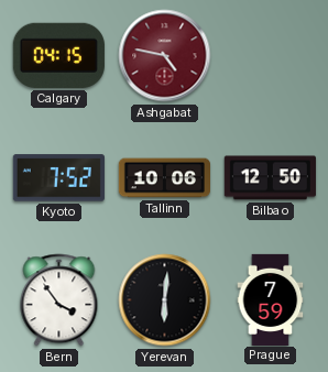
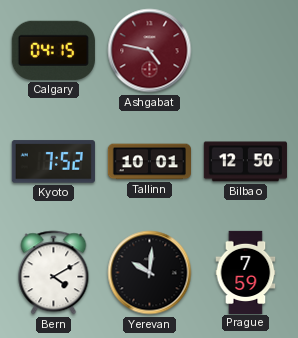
Tallinn: 10:06 -> 10:01
Bern: 3:54 -> 4:10
Yerevan: 6:01 -> 10:01
